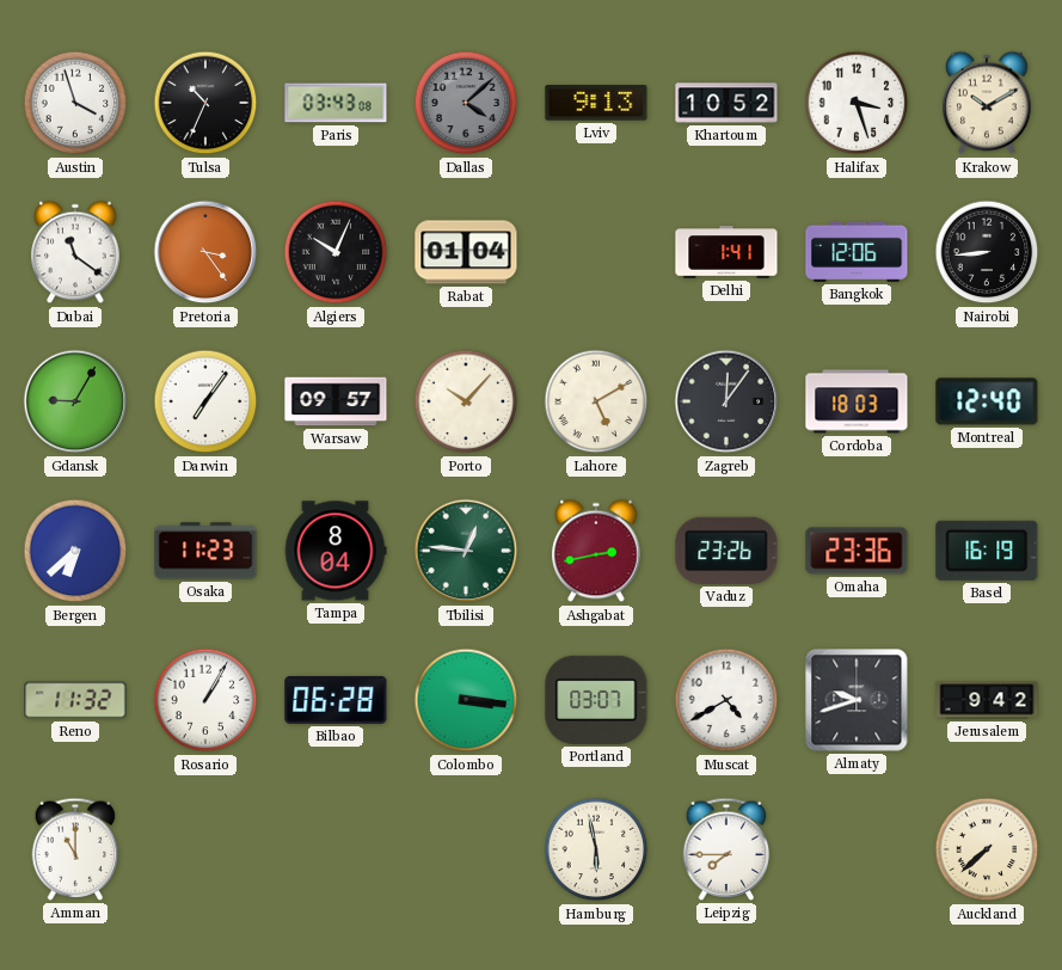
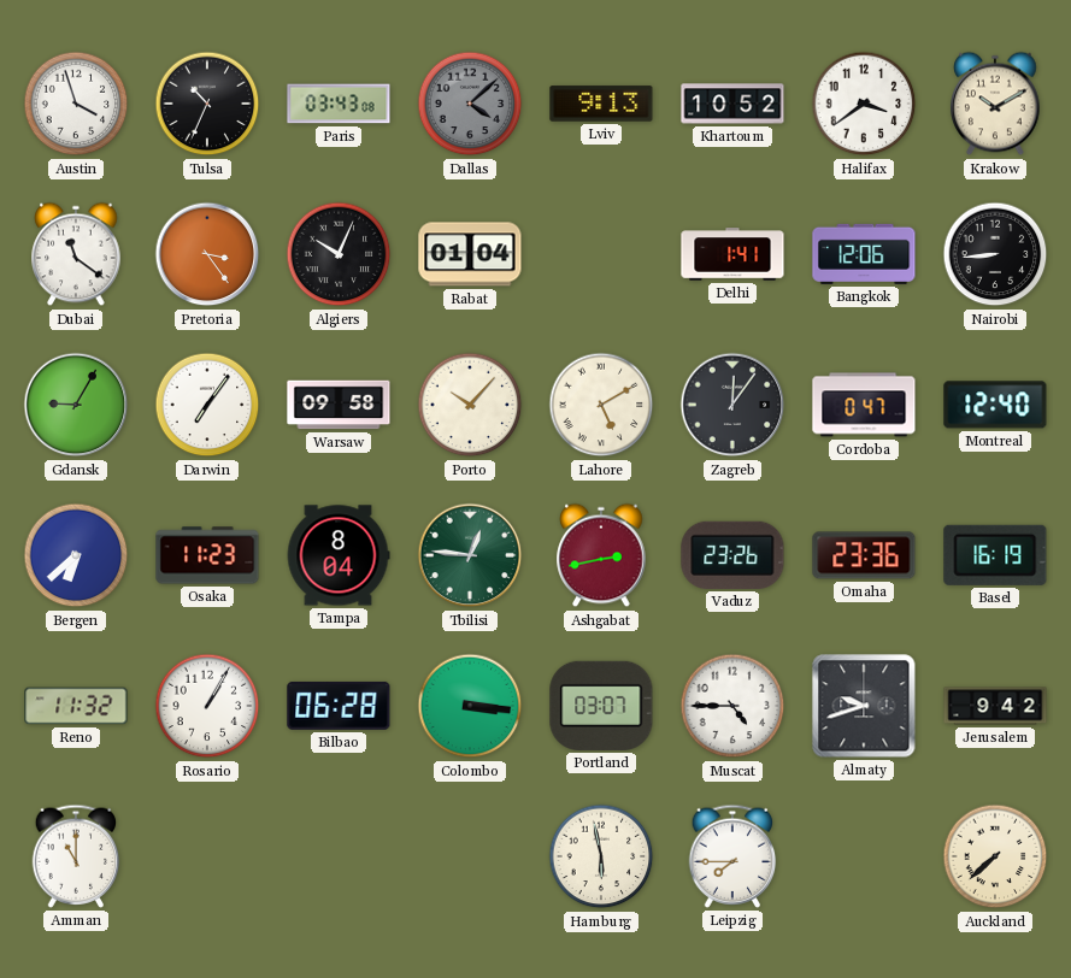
Halifax: 3:27 -> 3:39
Warsaw: 09:57 -> 09:58
Cordoba: 18:03 -> 0:47
Muscat: 4:40 -> 4:45
